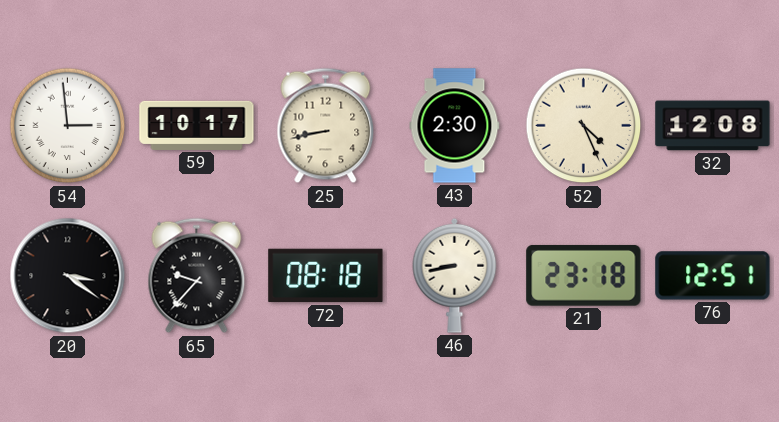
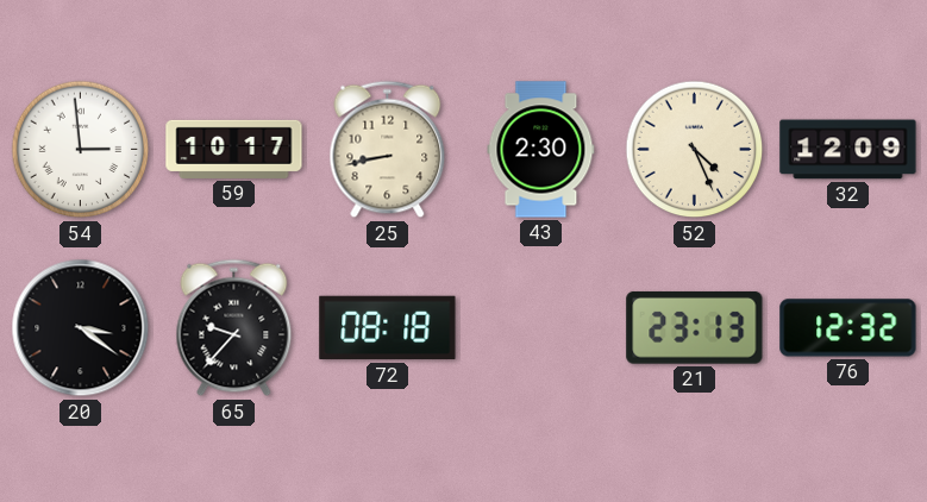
32: 12:08 -> 12:09
46: 8:43 -> none
21: 23:18 -> 23:13
76: 12:51 -> 12:32
